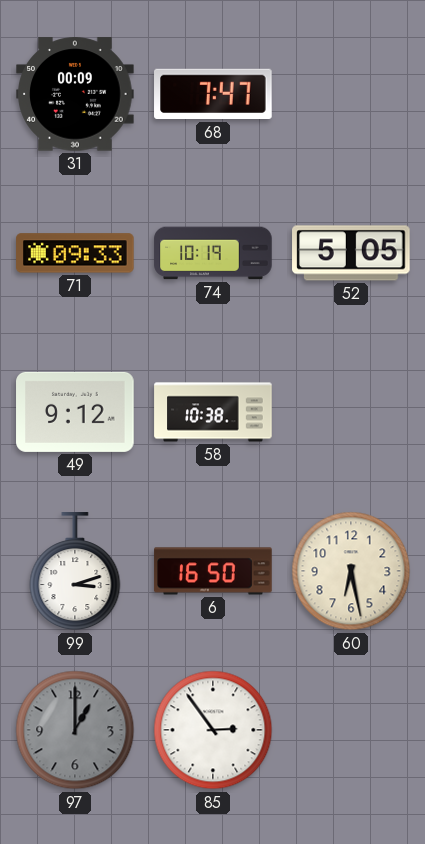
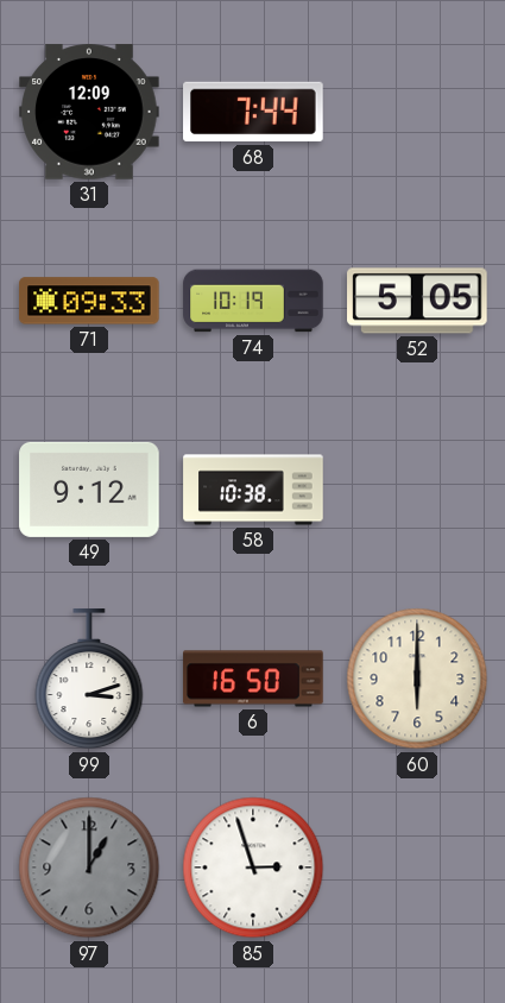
31: 00:09 -> 12:09
68: 7:47 -> 7:44
60: 6:28 -> 6:00
85: 2:54 -> 2:57
